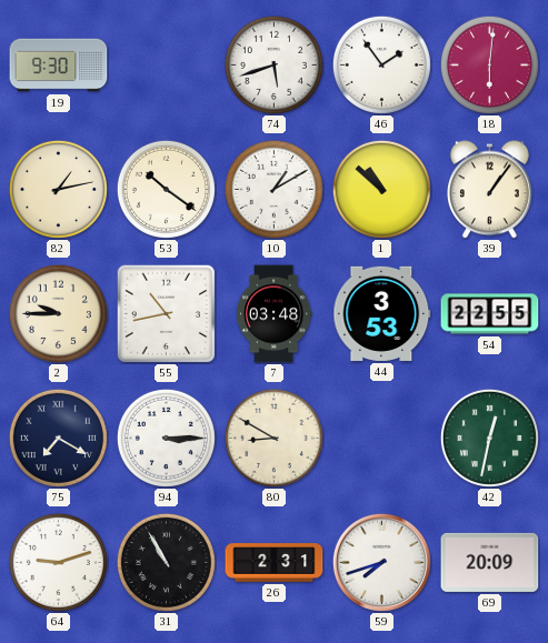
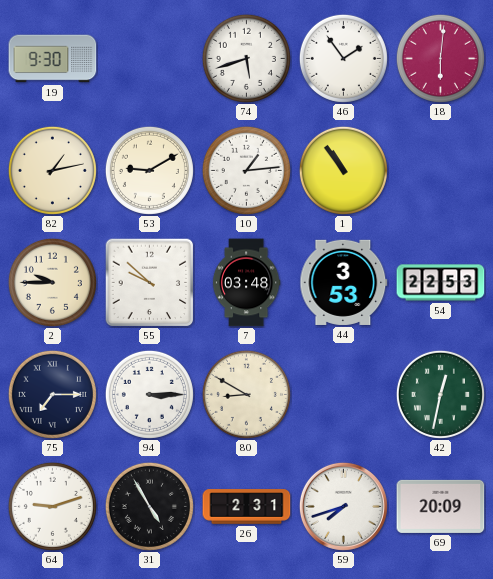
53: 10:21 -> 9:10
10: 1:10 -> 1:14
1: 10:52 -> 10:54
39: 1:06 -> none
55: 10:43 -> 9:52
54: 22:55 -> 22:53
75: 7:20 -> 7:15
31: 10:55 -> 4:55
